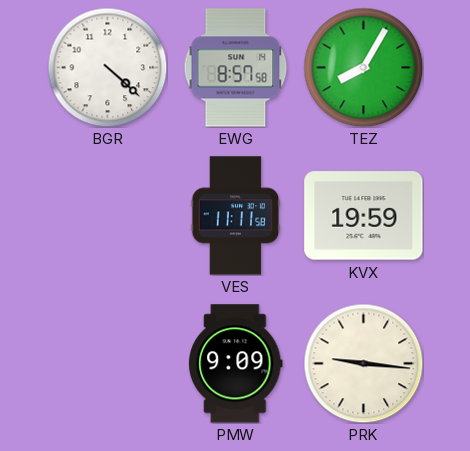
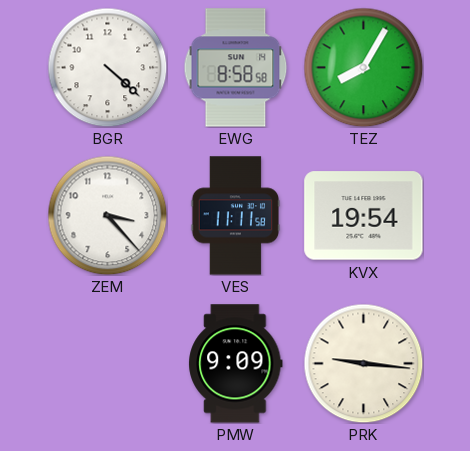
EWG: 8:57 -> 8:58
ZEM: none -> 3:23
KVX: 19:59 -> 19:54
